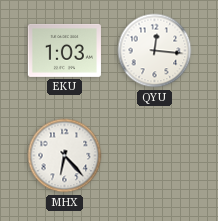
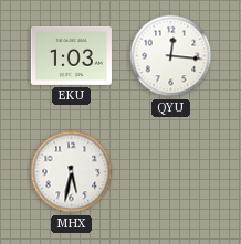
MHX: 6:23 -> 5:32
